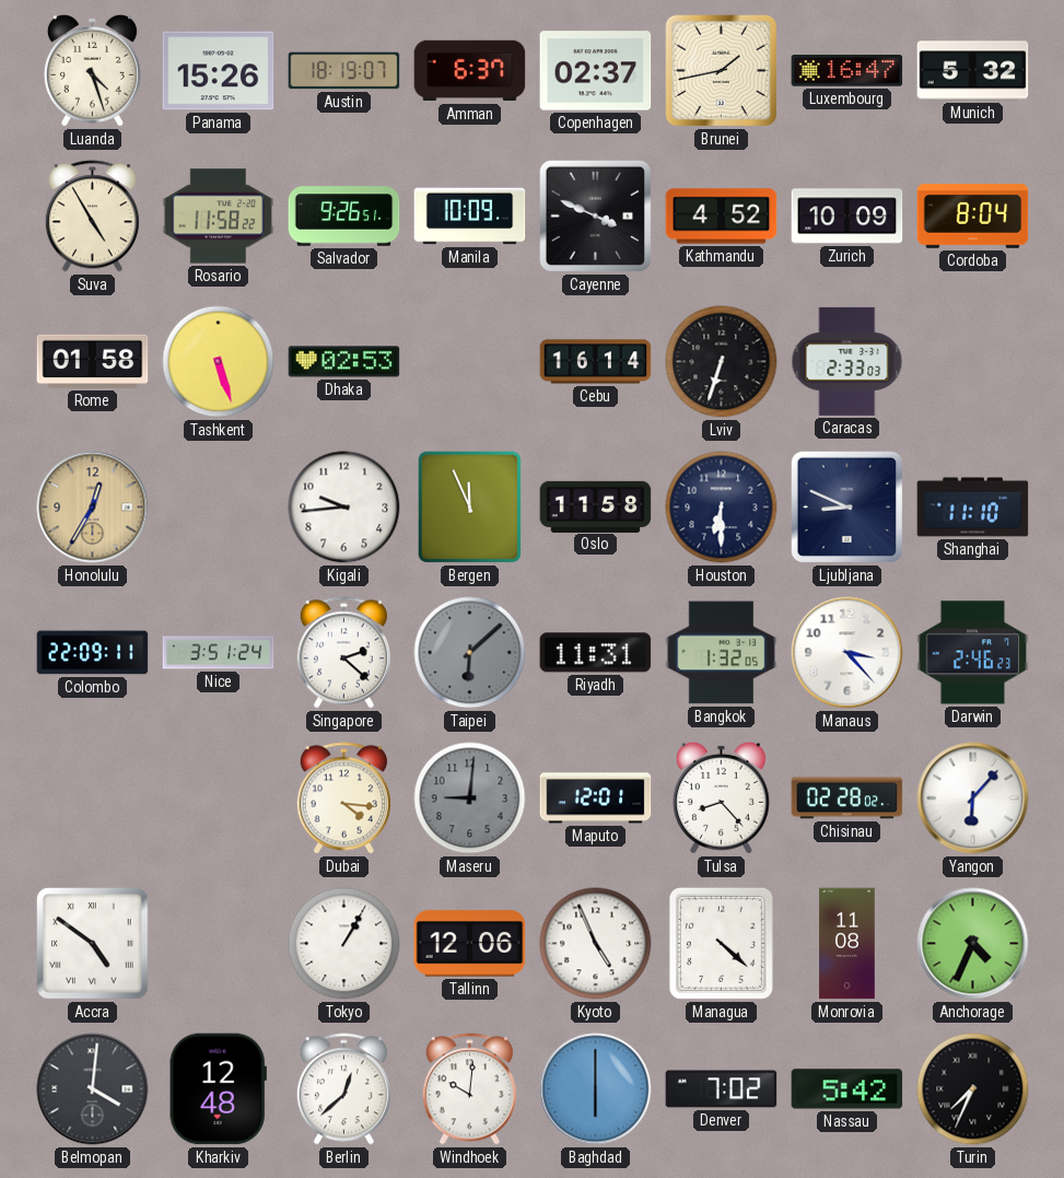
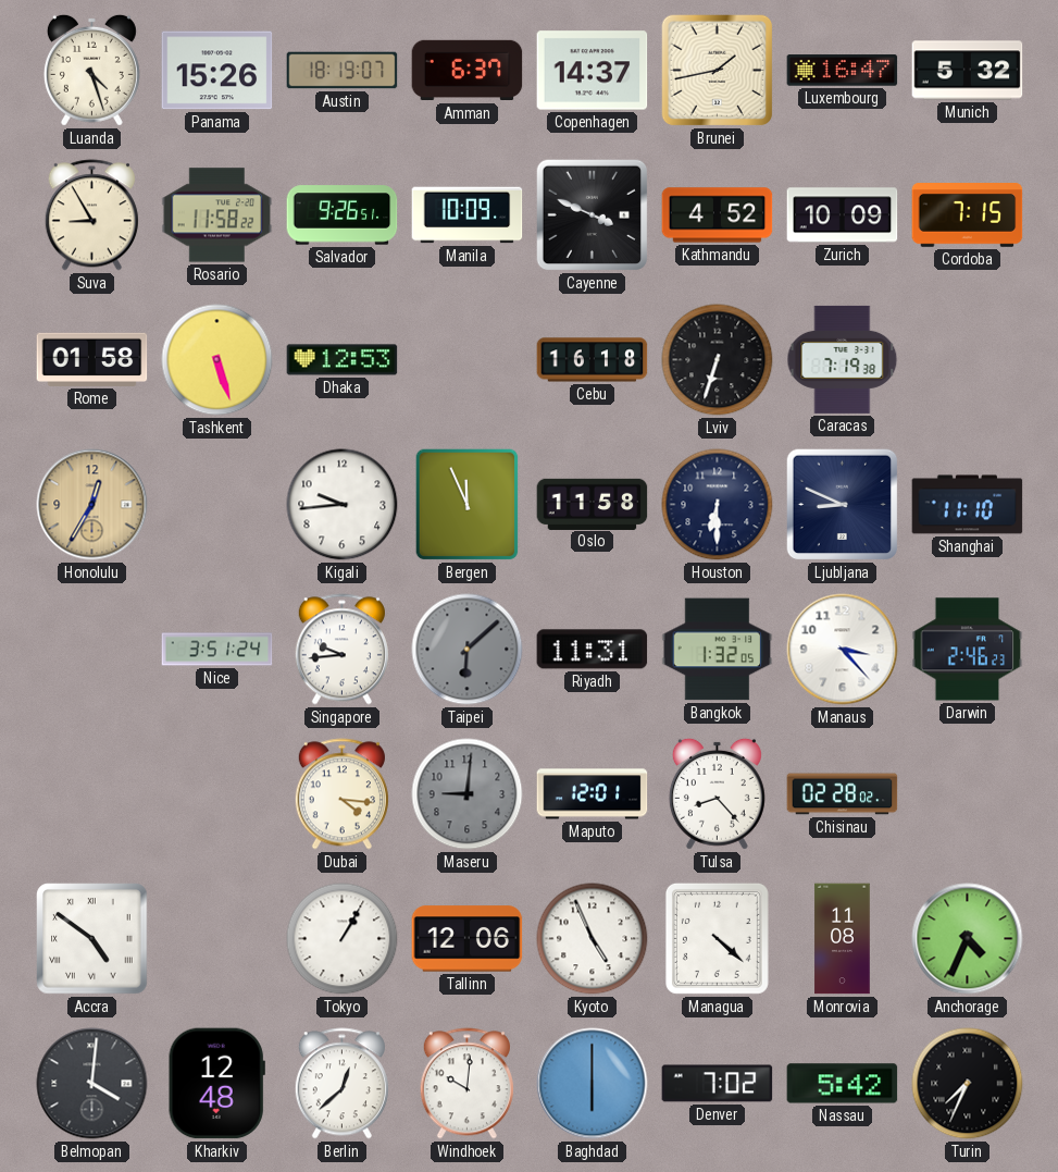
Copenhagen: 02:37 -> 14:37
Suva: 4:55 -> 8:55
Cordoba: 8:04 -> 7:15
Dhaka: 02:53 -> 12:53
Cebu: 16:14 -> 16:18
Caracas: 2:33 -> 7:19
Colombo: 22:09 -> none
Singapore: 2:22 -> 9:44
Yangon: 6:07 -> none
